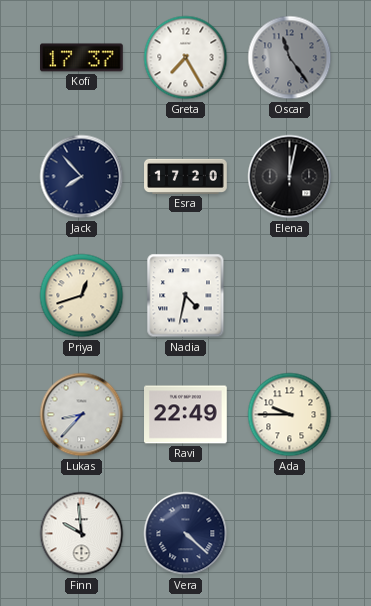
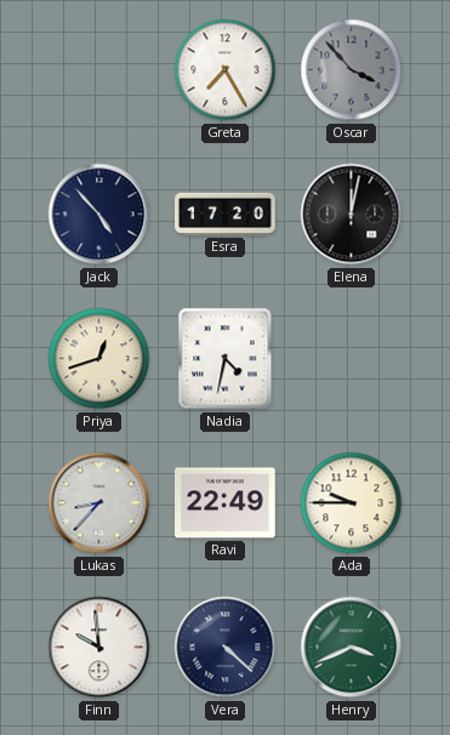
Kofi: 17:37 -> none
Oscar: 11:24 -> 3:53
Jack: 7:53 -> 4:53
Henry: none -> 3:41
